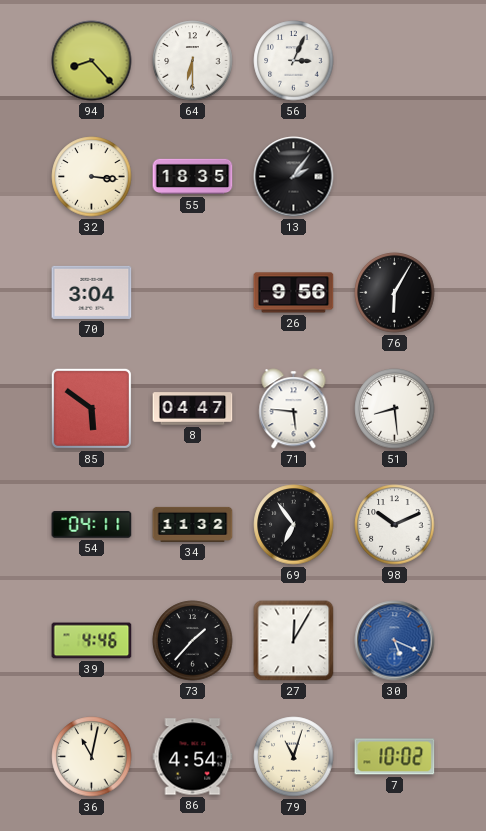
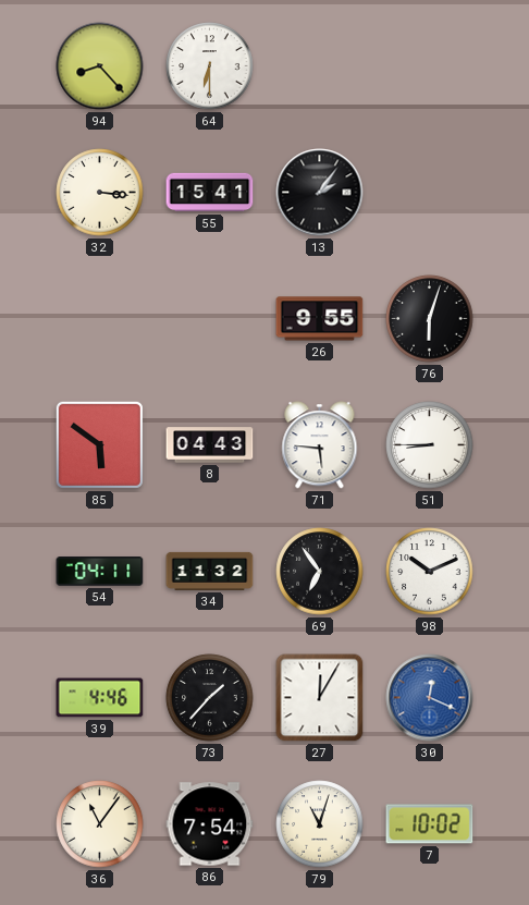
56: 3:04 -> none
55: 18:35 -> 15:41
70: 3:04 -> none
26: 9:56 -> 9:55
76: 6:05 -> 6:03
8: 04:47 -> 04:43
51: 8:29 -> 8:45
30: 5:19 -> 12:19
36: 11:02 -> 11:06
86: 4:54 -> 7:54
